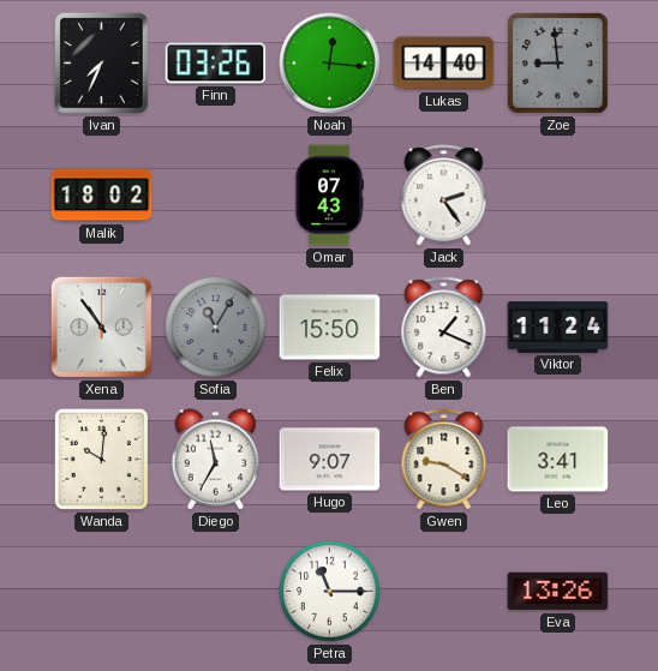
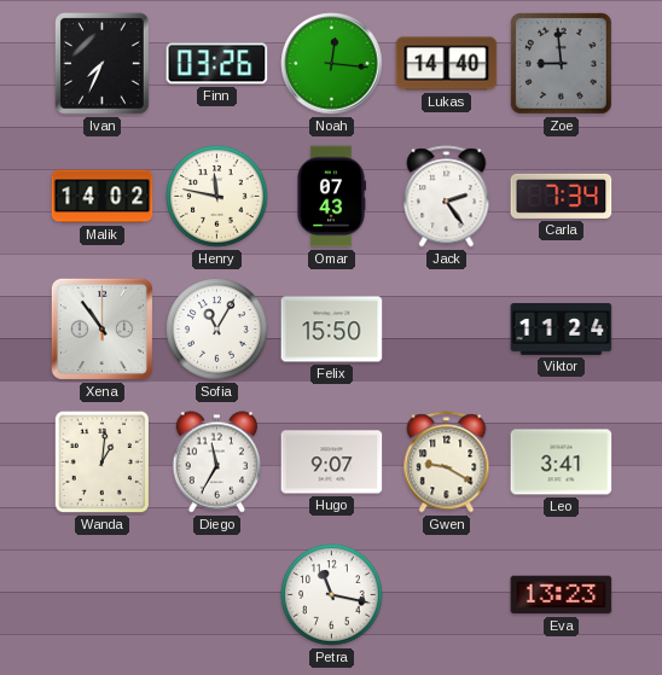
Malik: 18:02 -> 14:02
Henry: none -> 11:47
Carla: none -> 7:34
Sofia dial: grey -> white
Ben: 1:19 -> none
Wanda: 10:01 -> 1:01
Petra: 11:15 -> 11:17
Eva: 13:26 -> 13:23
